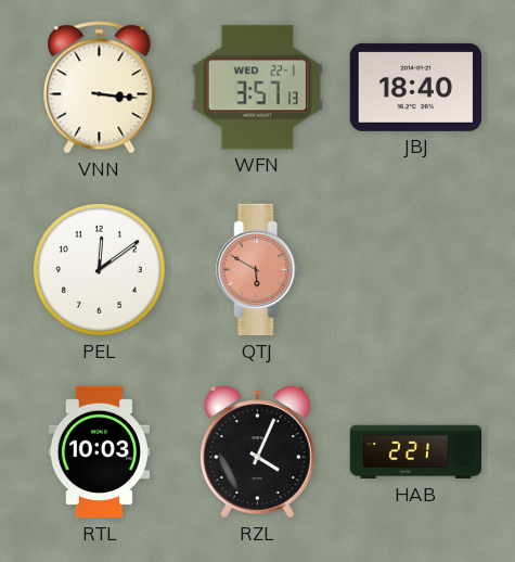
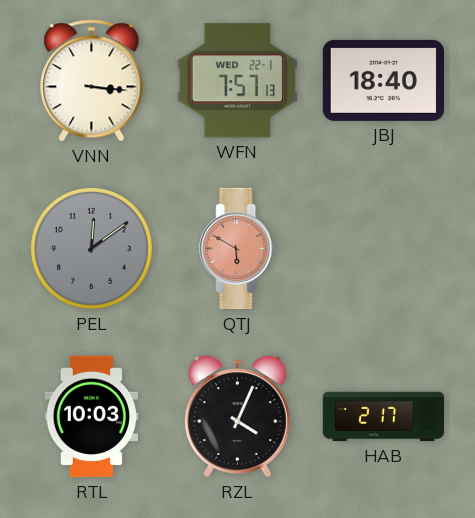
WFN: 3:57 -> 7:57
PEL dial: white -> grey
HAB: 2:21 -> 2:17
